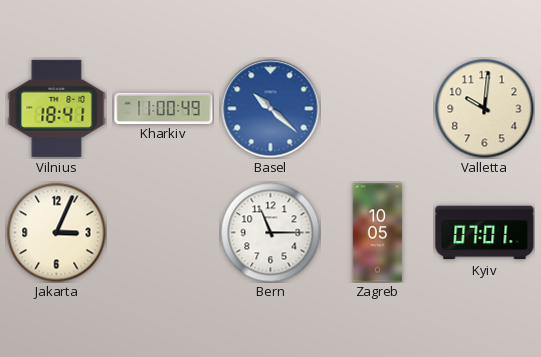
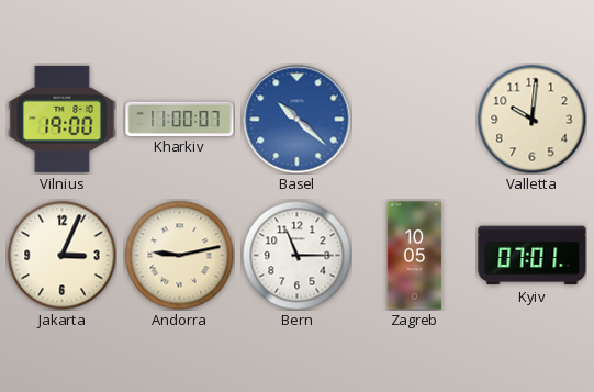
Vilnius: 18:41 -> 19:00
Kharkiv: 11:00:49 -> 11:00:07
Andorra: none -> 9:13
